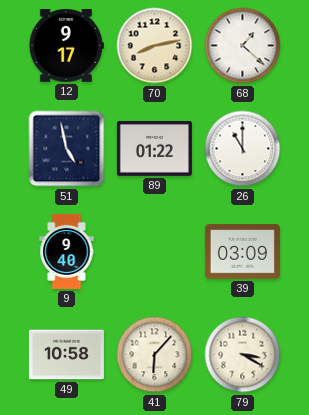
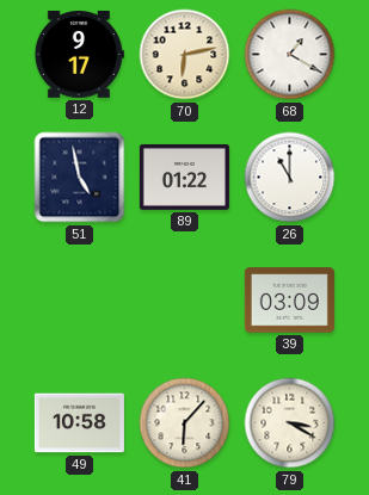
70: 8:13 -> 6:13
68: 1:22 -> 1:20
9: 9:40 -> none
